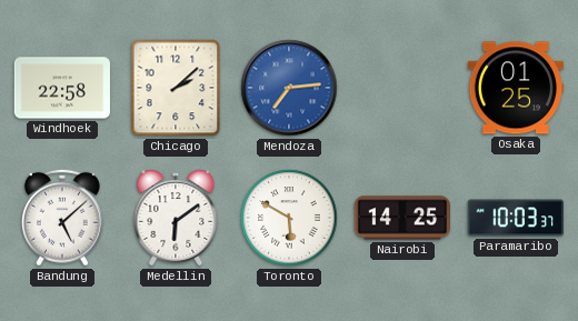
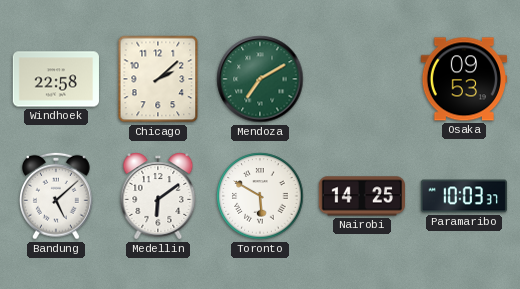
Mendoza: 7:14 -> 7:10
Mendoza dial: blue -> green
Osaka: 01:25 -> 09:53
